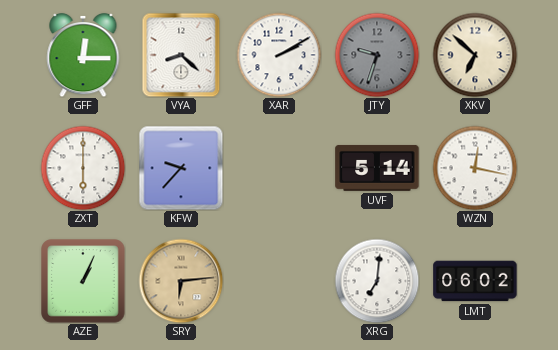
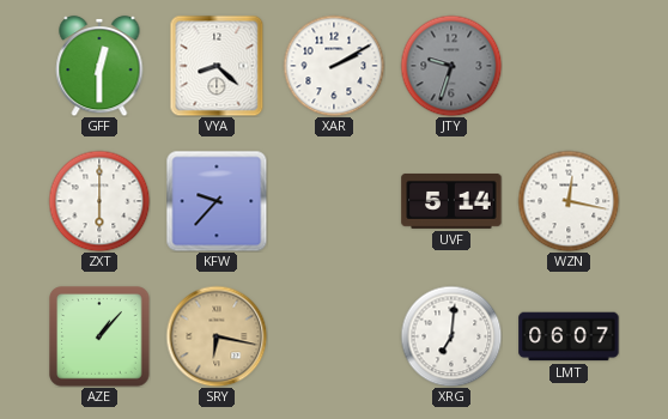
GFF: 12:15 -> 12:30
XKV: 6:52 -> none
AZE: 1:04 -> 1:07
SRY: 6:14 -> 6:17
LMT: 06:02 -> 06:07
